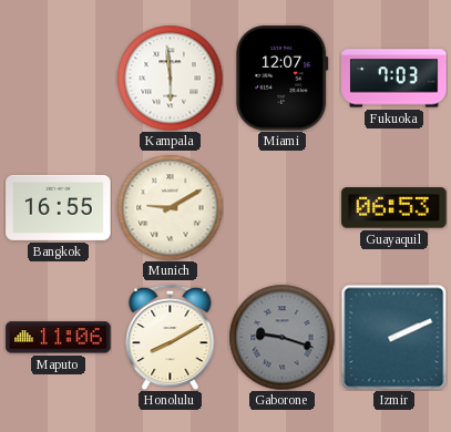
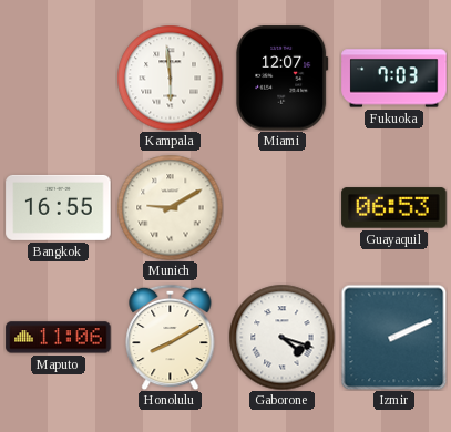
Gaborone: 9:18 -> 4:18
Gaborone dial: grey -> white
